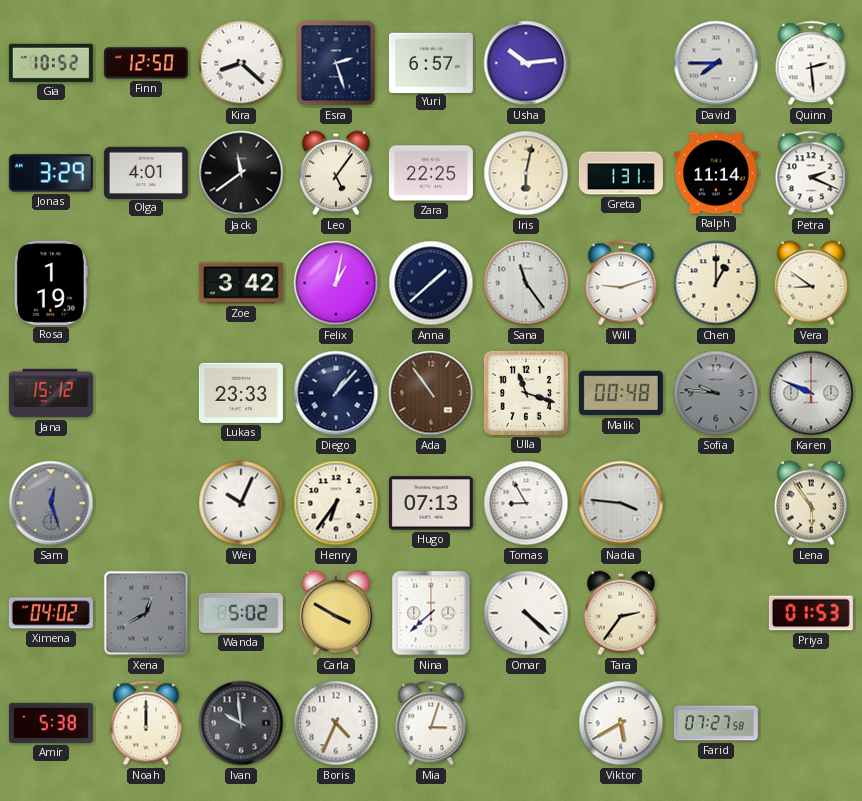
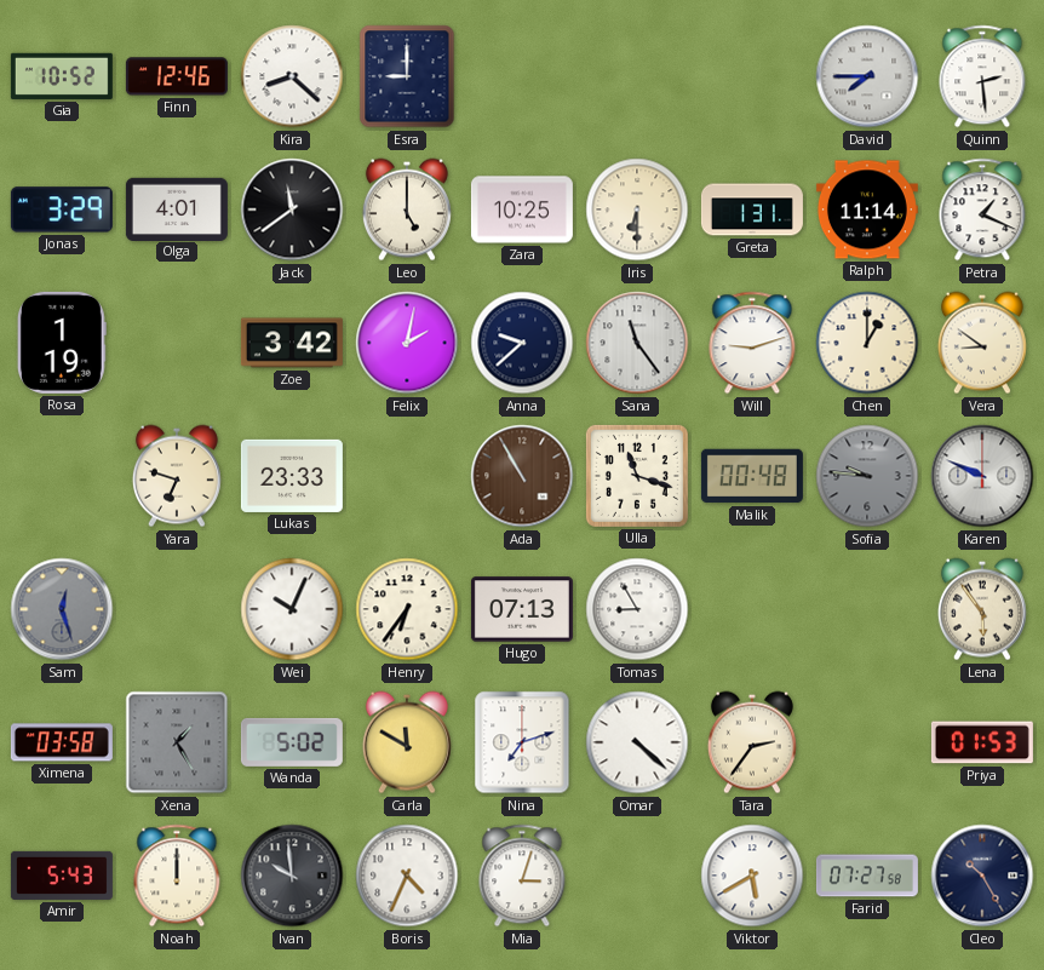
Finn: 12:50 -> 12:46
Esra: 2:27 -> 9:00
Yuri: 6:57 -> none
Usha: 10:14 -> none
Leo: 5:06 -> 5:00
Zara: 22:25 -> 10:25
Iris: 6:02 -> 6:30
Petra: 2:19 -> 1:19
Felix: 1:02 -> 2:02
Anna: 1:38 -> 9:38
Jana: 15:12 -> none
Yara: none -> 6:48
Diego: 1:07 -> none
Ada: 10:54 -> 10:55
Nadia: 3:46 -> none
Ximena: 04:02 -> 03:58
Xena: 12:40 -> 1:25
Carla: 3:50 -> 11:50
Nina: 7:38 -> 7:12
Amir: 5:38 -> 5:43
Cleo: none -> 10:25
